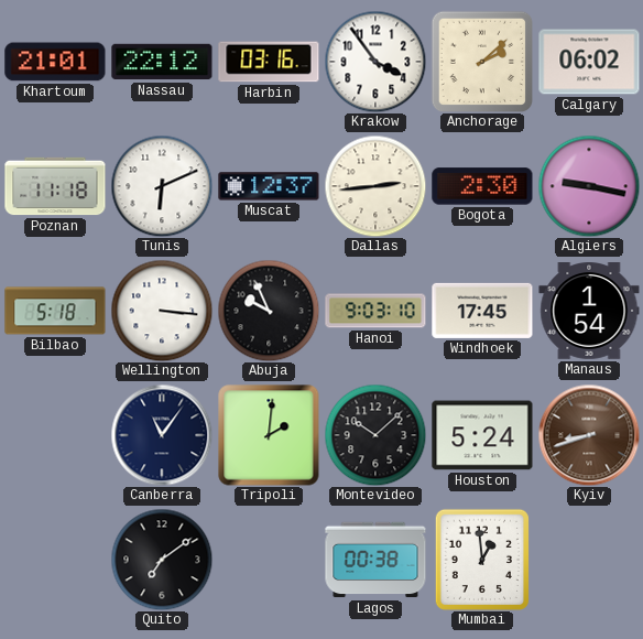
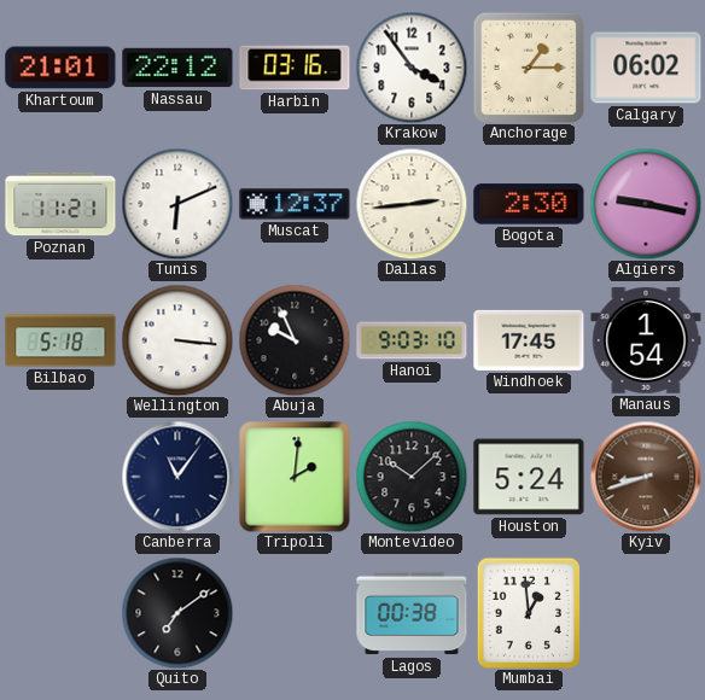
Anchorage: 2:08 -> 1:15
Poznan: 11:18 -> 11:21
